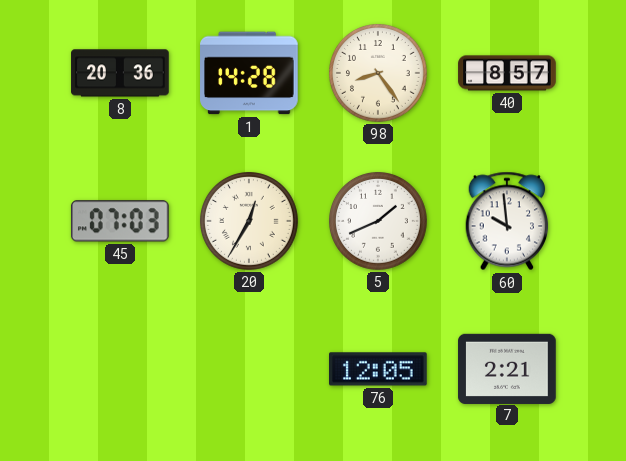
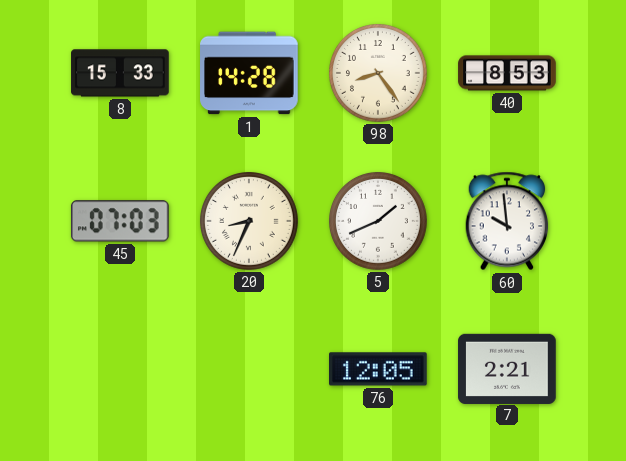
8: 20:36 -> 15:33
40: 8:57 -> 8:53
20: 12:35 -> 8:34
